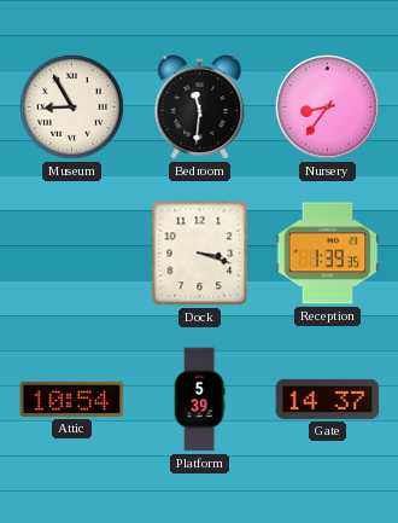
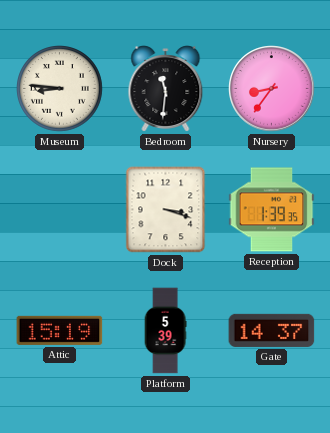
Museum: 8:55 -> 8:46
Attic: 10:54 -> 15:19
